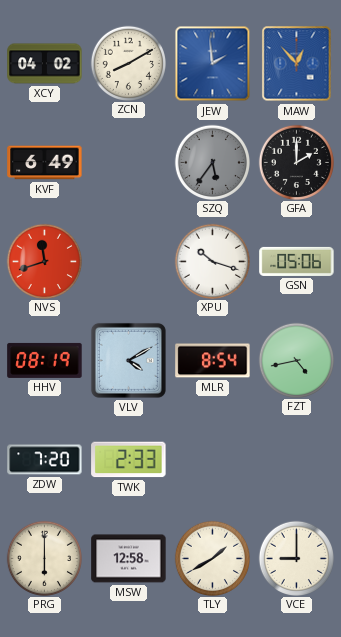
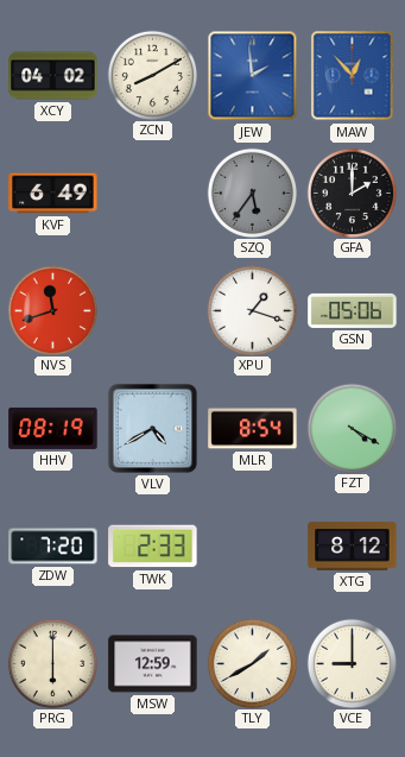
XPU: 10:18 -> 1:18
VLV: 4:10 -> 4:40
FZT: 4:43 -> 4:20
XTG: none -> 8:12
MSW: 12:58 -> 12:59
